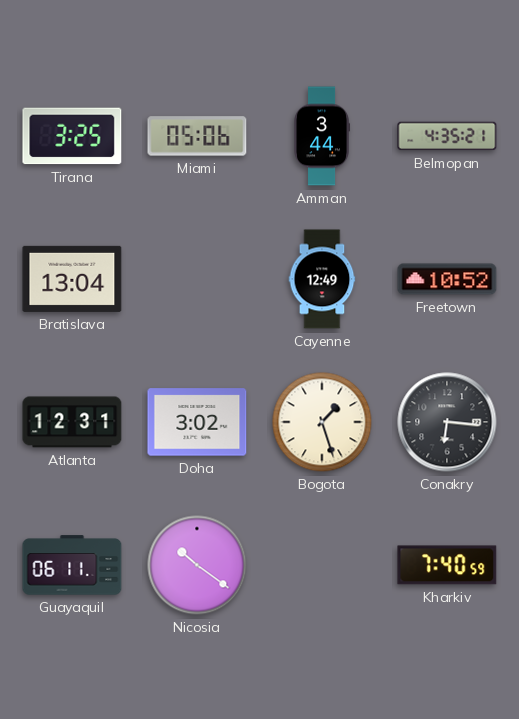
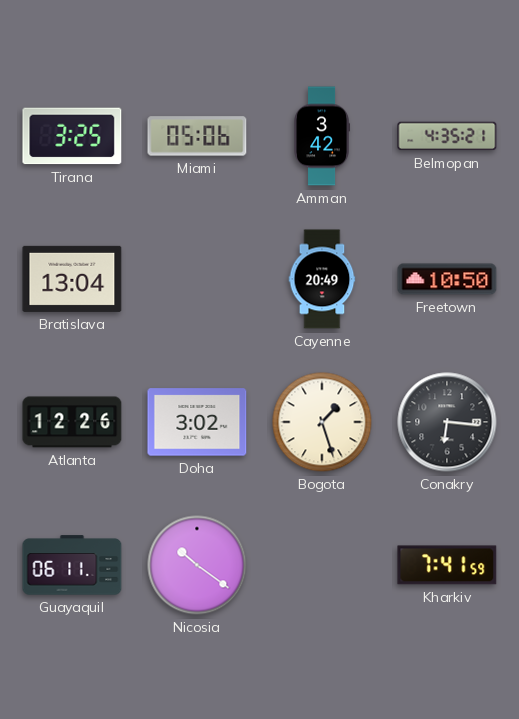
Amman: 3:44 -> 3:42
Cayenne: 12:49 -> 20:49
Freetown: 10:52 -> 10:50
Atlanta: 12:31 -> 12:26
Kharkiv: 7:40 -> 7:41
